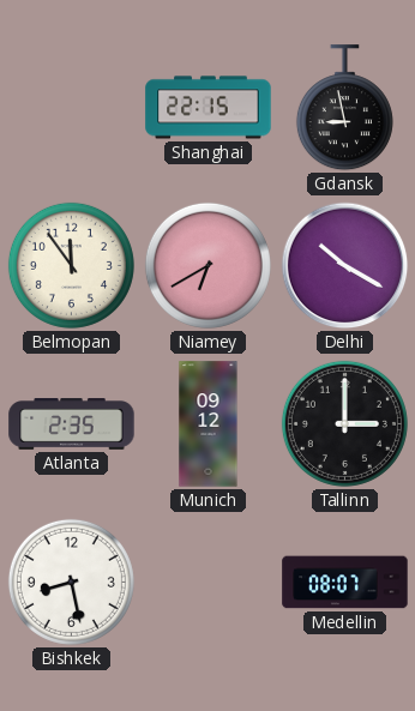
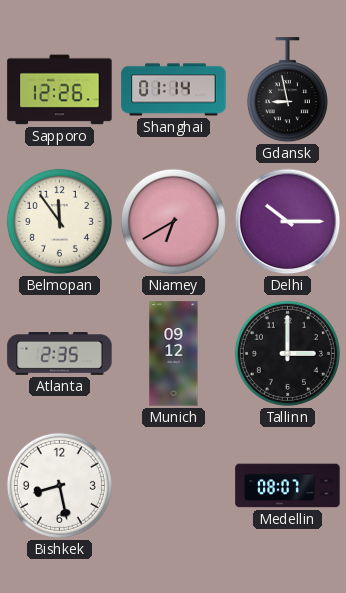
Sapporo: none -> 12:26
Shanghai: 22:15 -> 01:14
Delhi: 10:20 -> 10:15
